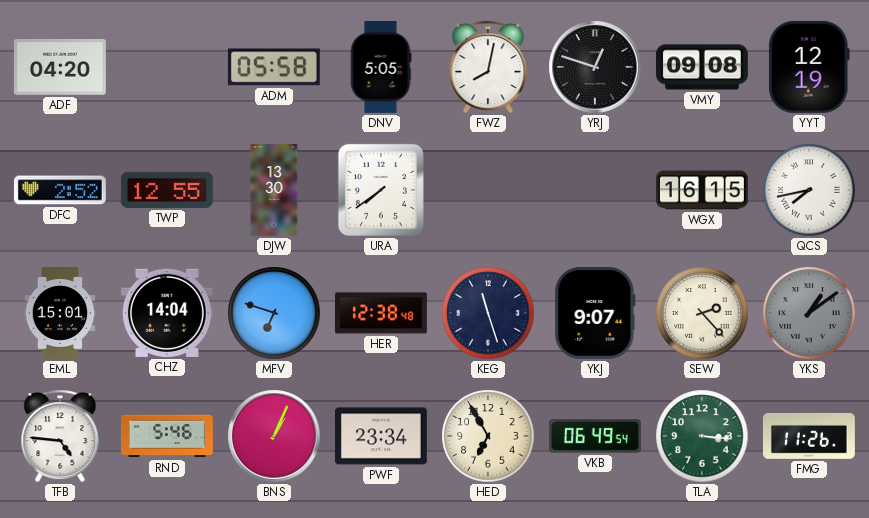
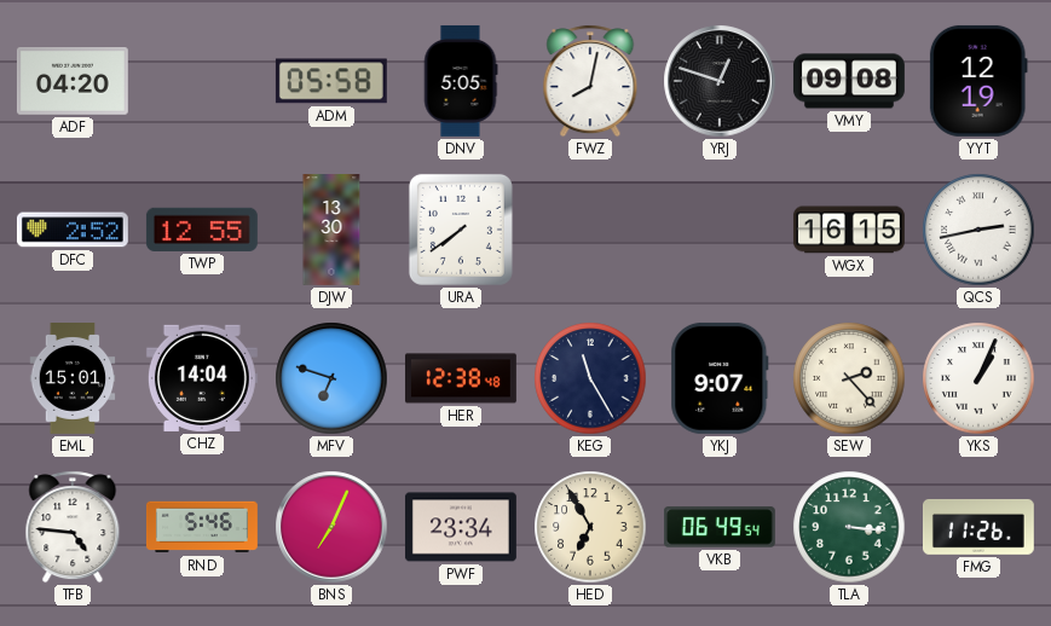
QCS: 7:43 -> 2:43
KEG: 11:27 -> 11:25
YKS: 1:09 -> 1:04
YKS dial: grey -> white
BNS: 1:04 -> 7:04
